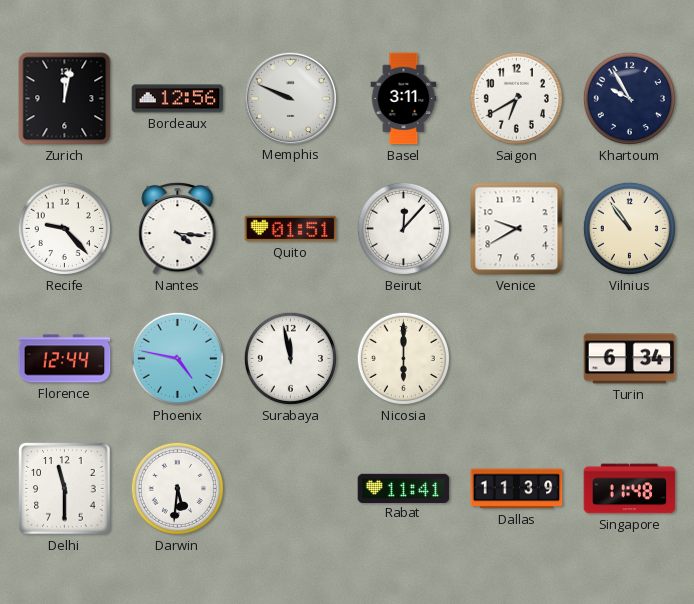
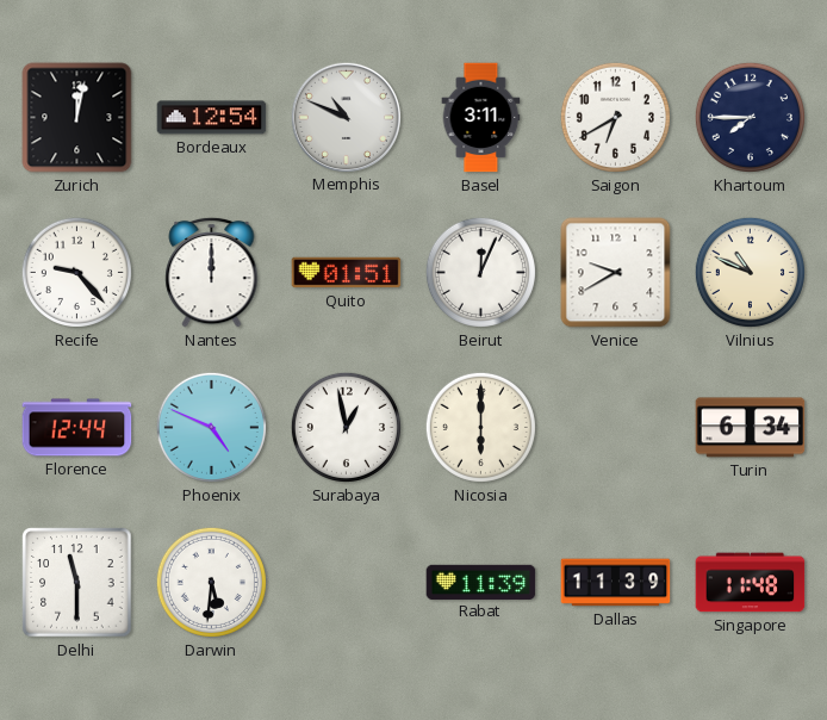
Bordeaux: 12:56 -> 12:54
Memphis: 9:49 -> 10:49
Khartoum: 9:55 -> 7:45
Nantes: 4:16 -> 12:00
Beirut: 12:07 -> 12:04
Vilnius: 10:54 -> 10:49
Phoenix: 4:47 -> 4:49
Surabaya: 11:58 -> 12:58
Rabat: 11:41 -> 11:39
